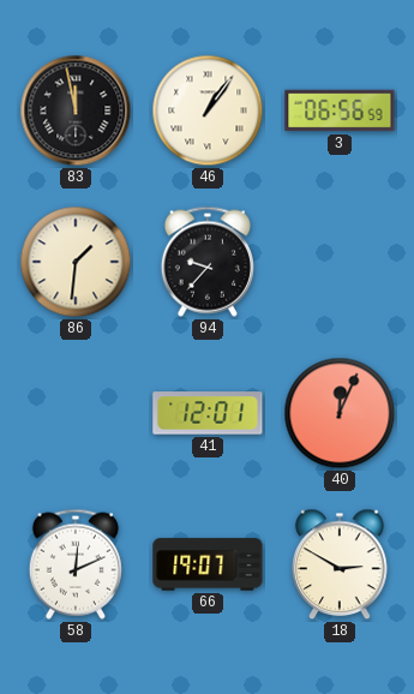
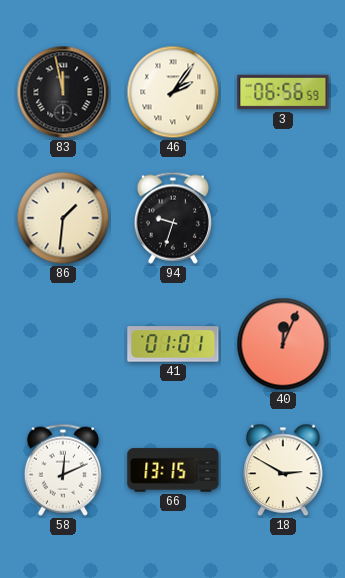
46: 1:06 -> 2:06
94: 9:37 -> 9:33
41: 12:01 -> 01:01
66: 19:07 -> 13:15
